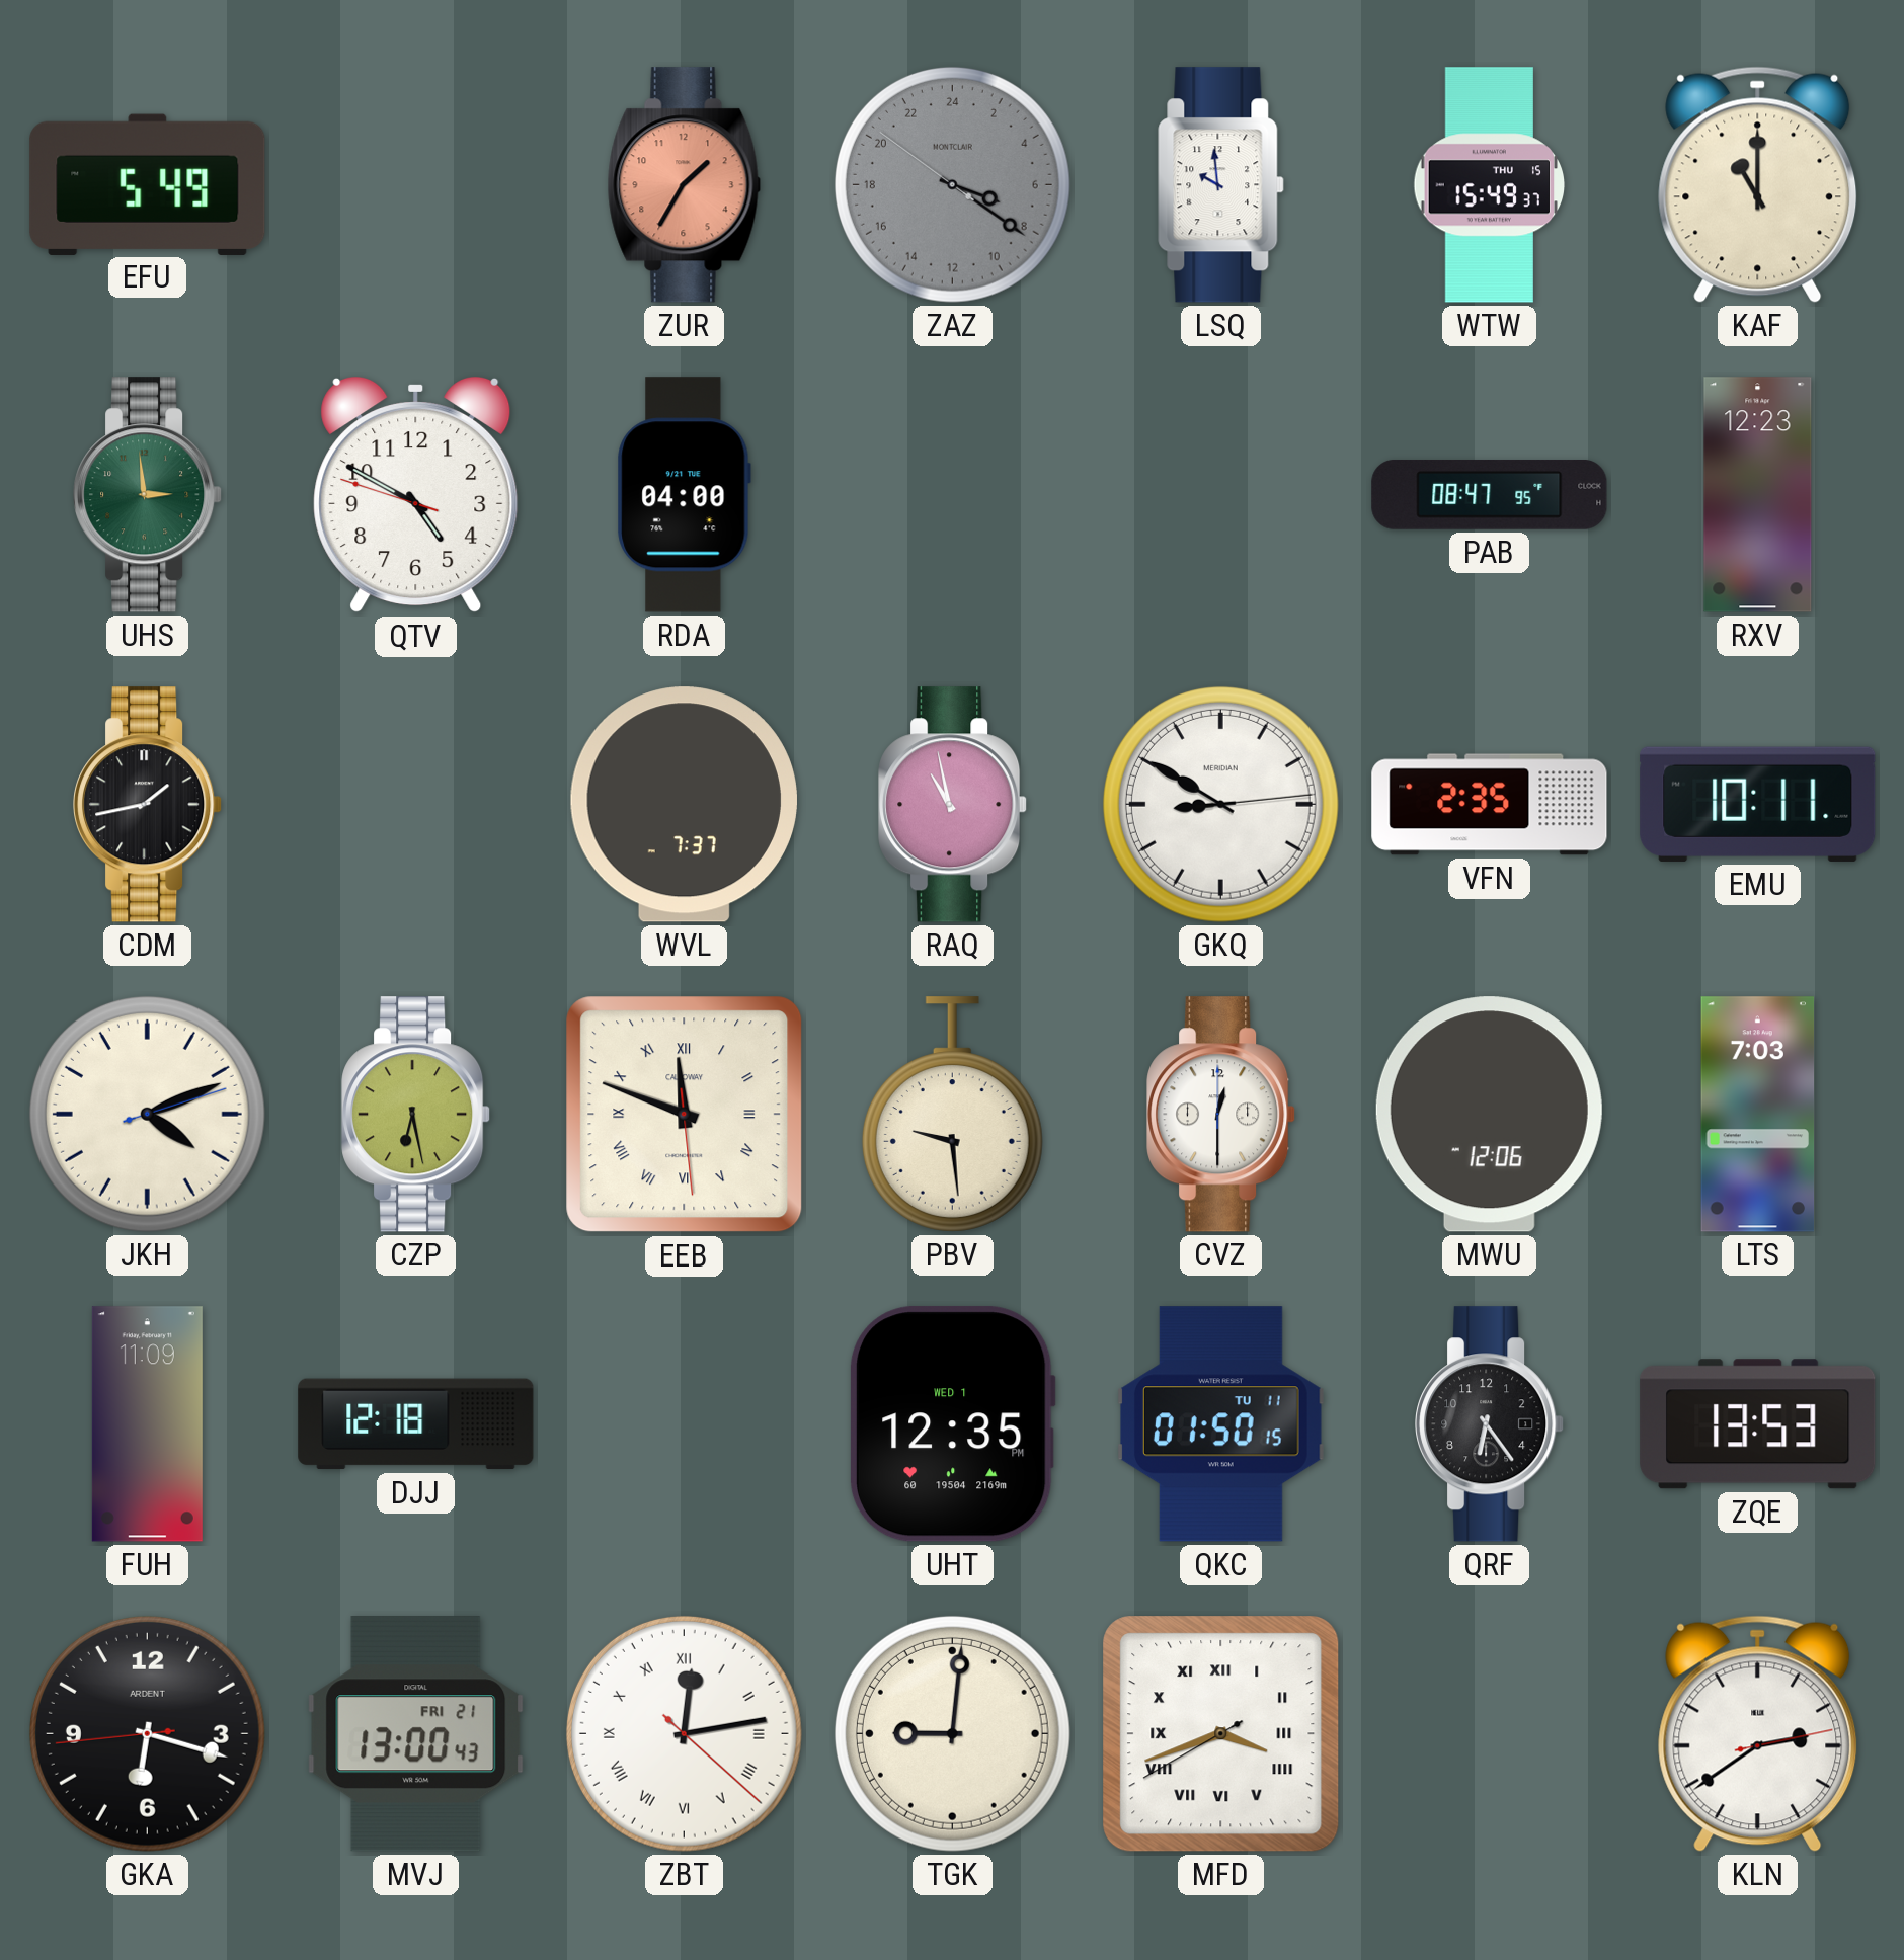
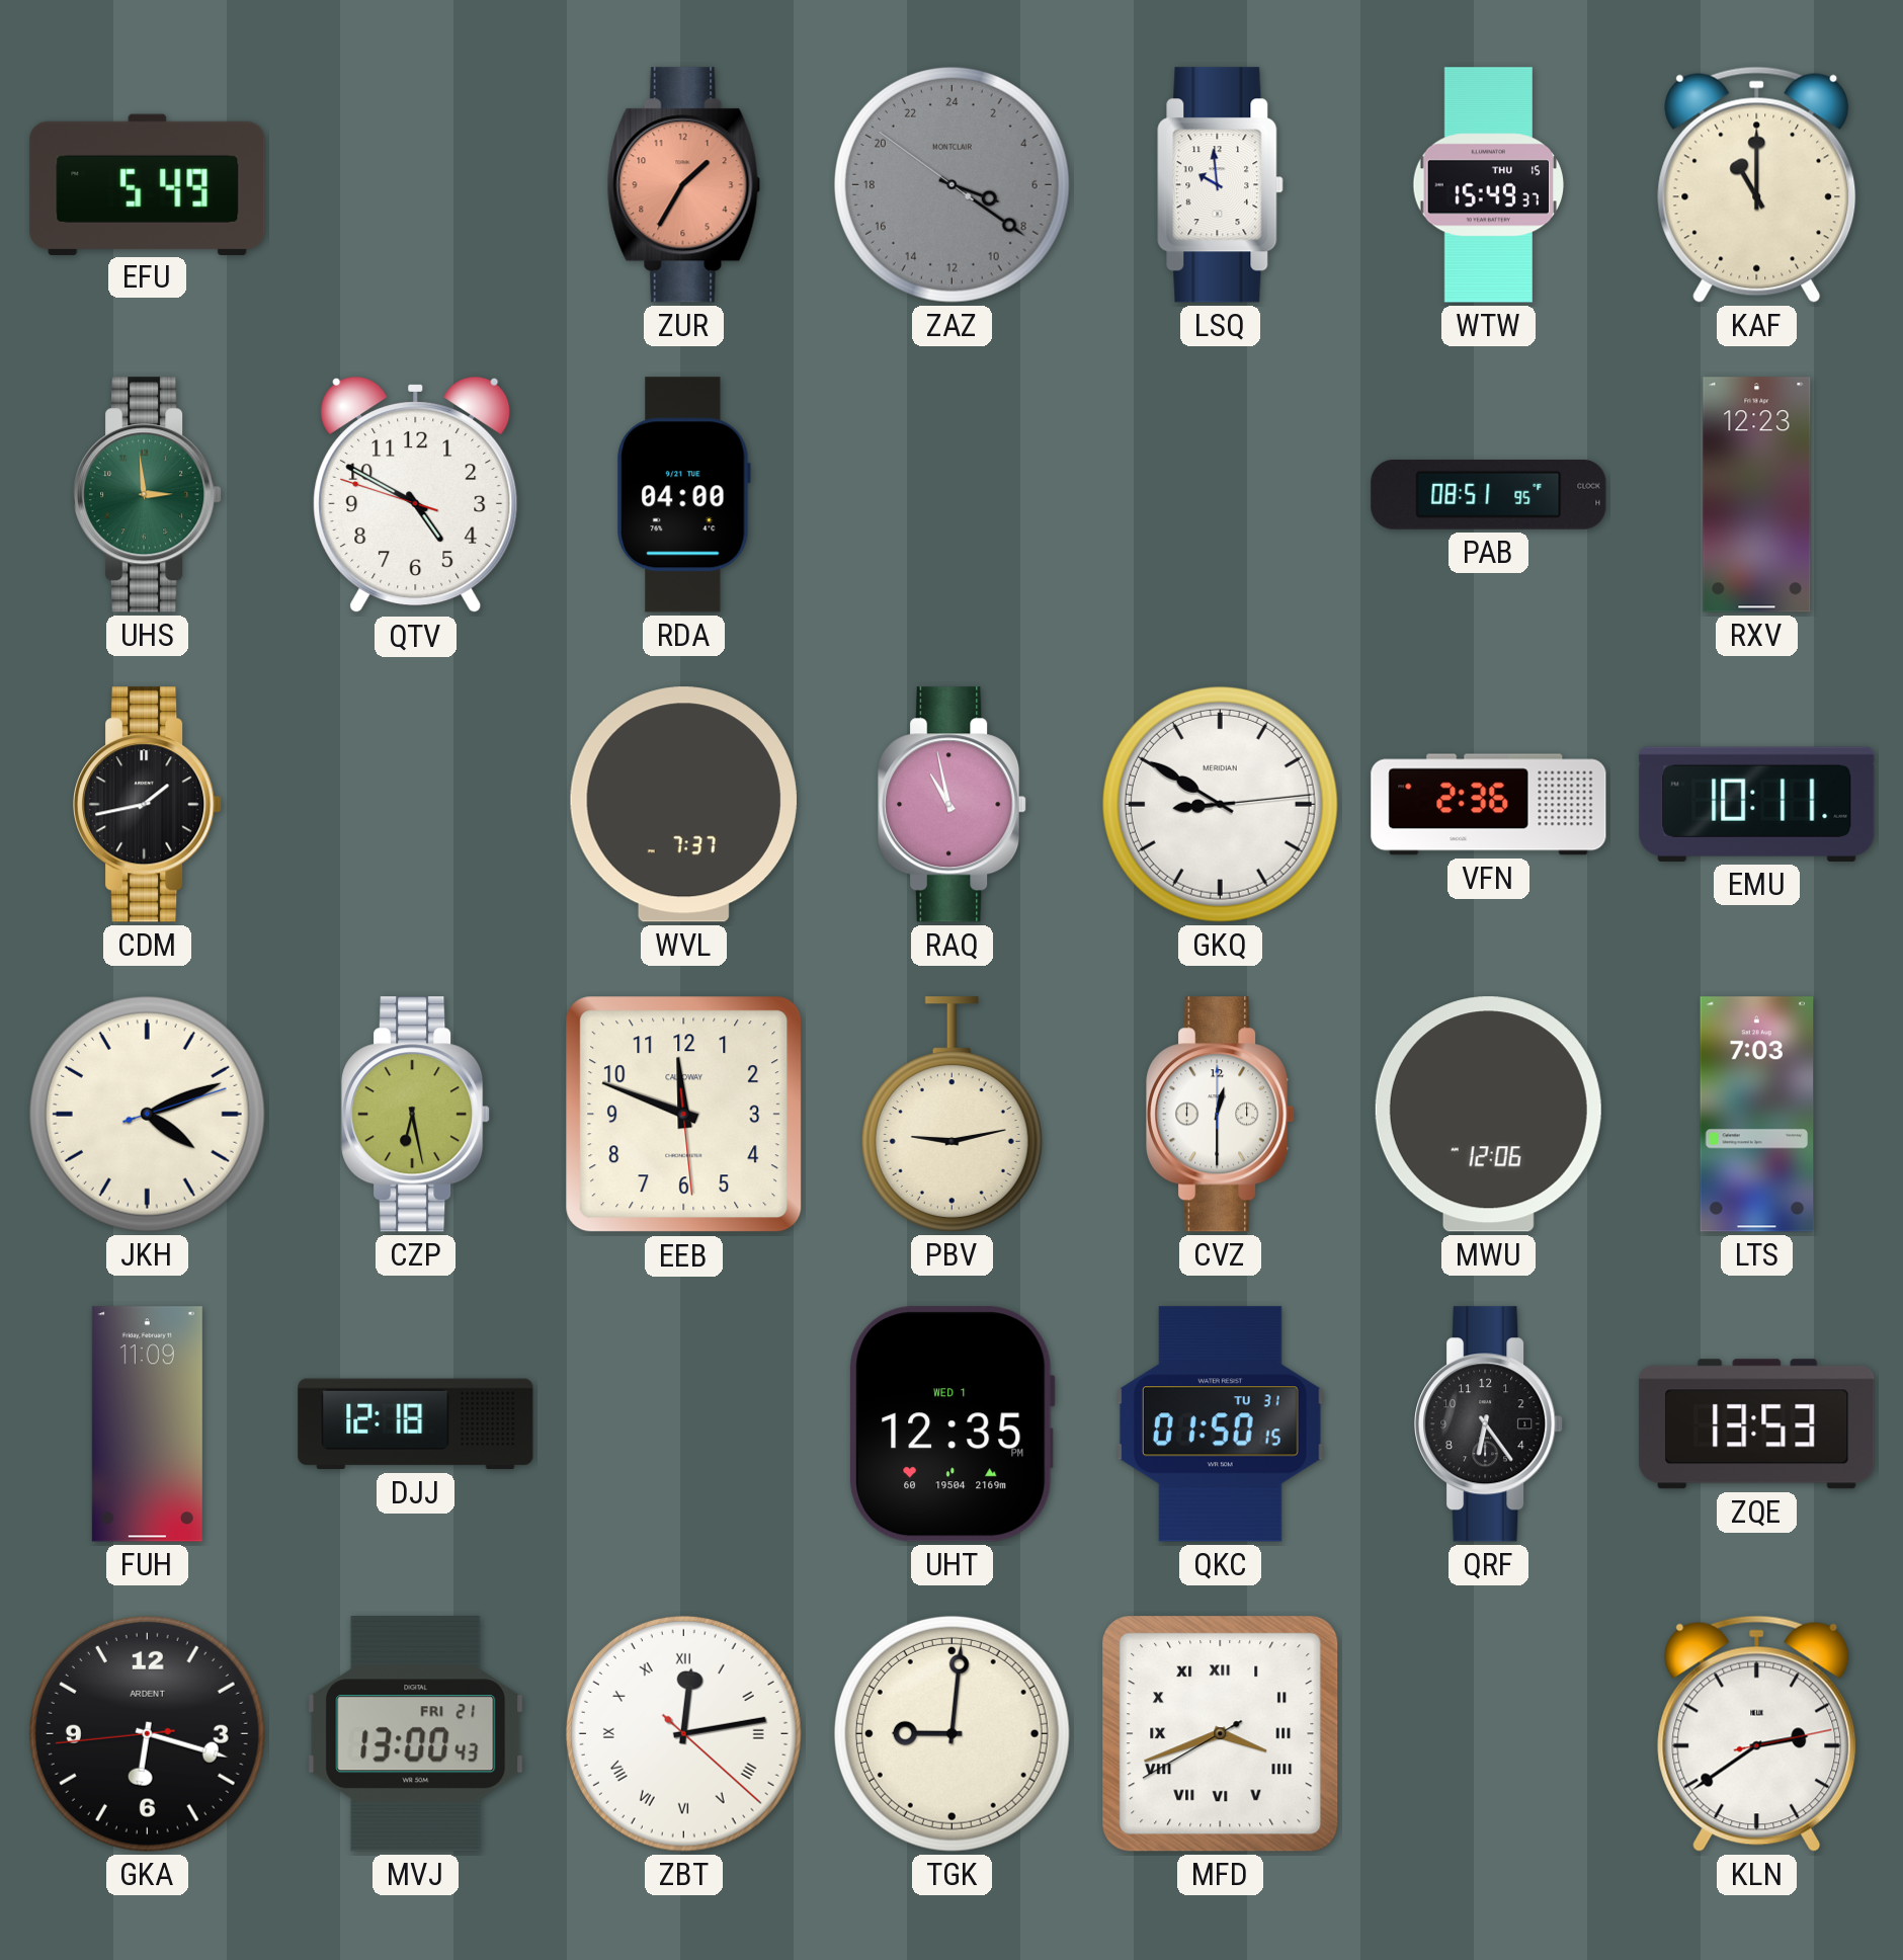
PAB: 08:47 -> 08:51
VFN: 2:35 -> 2:36
EEB numerals: Roman -> Arabic
PBV: 9:29 -> 9:13
QKC date: TU 11 -> TU 31
